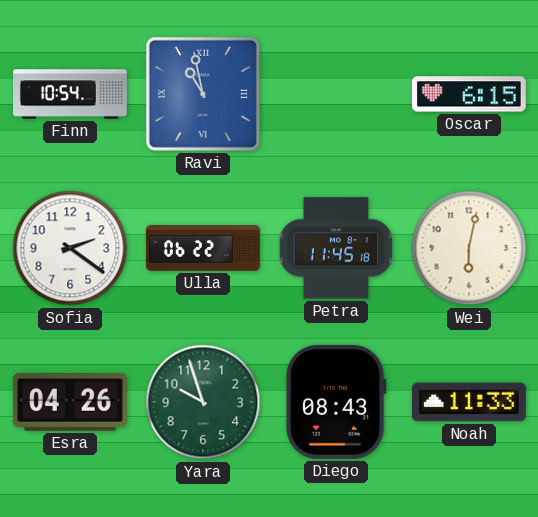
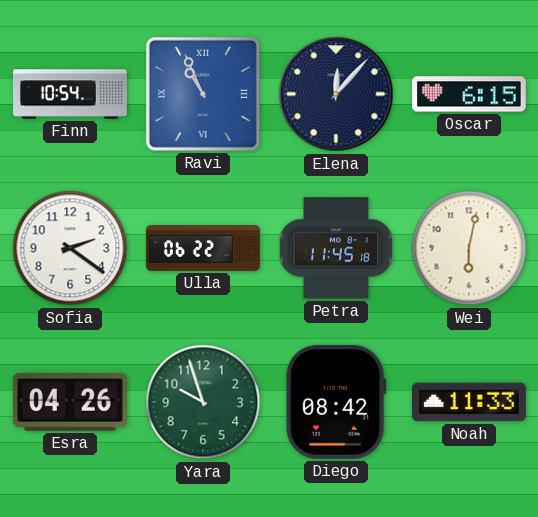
Ravi: 10:58 -> 10:56
Elena: none -> 12:07
Diego: 08:43 -> 08:42
